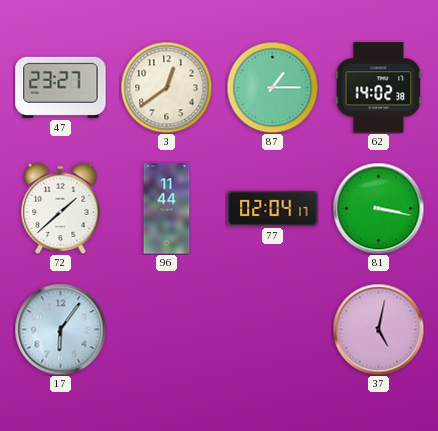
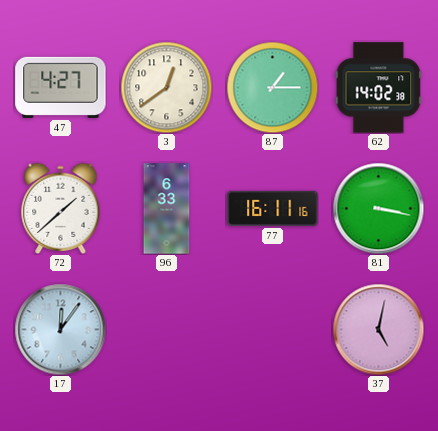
47: 23:27 -> 4:27
96: 11:44 -> 6:33
77: 02:04 -> 16:11
17: 6:06 -> 12:06
